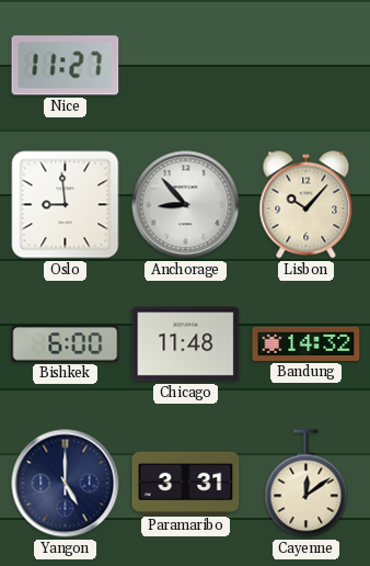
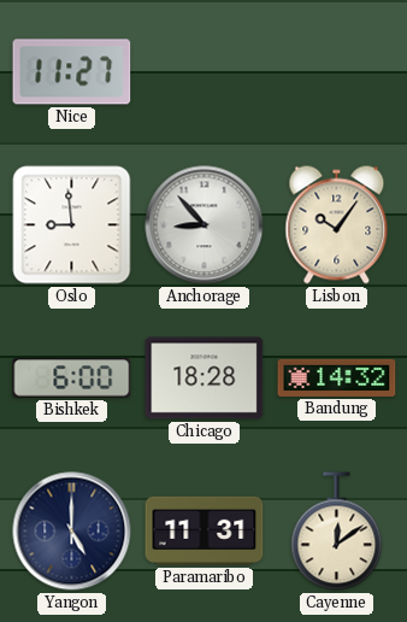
Lisbon: 10:07 -> 10:06
Chicago: 11:48 -> 18:28
Paramaribo: 3:31 -> 11:31
